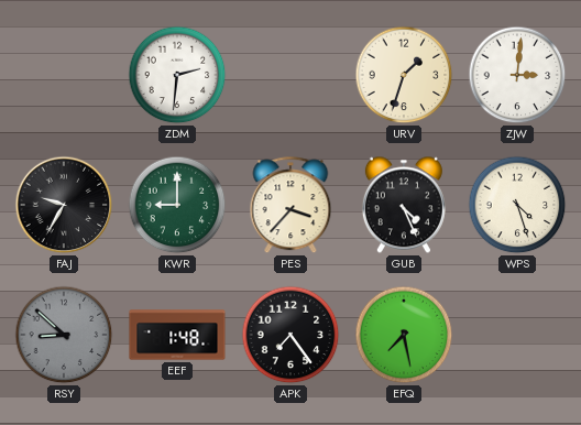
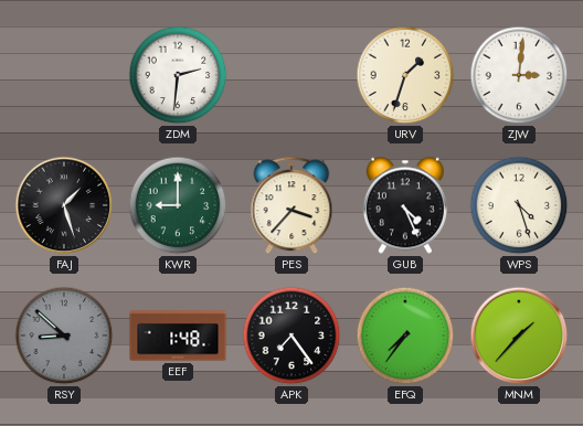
FAJ: 9:35 -> 1:27
EFQ: 7:28 -> 7:36
MNM: none -> 1:37
